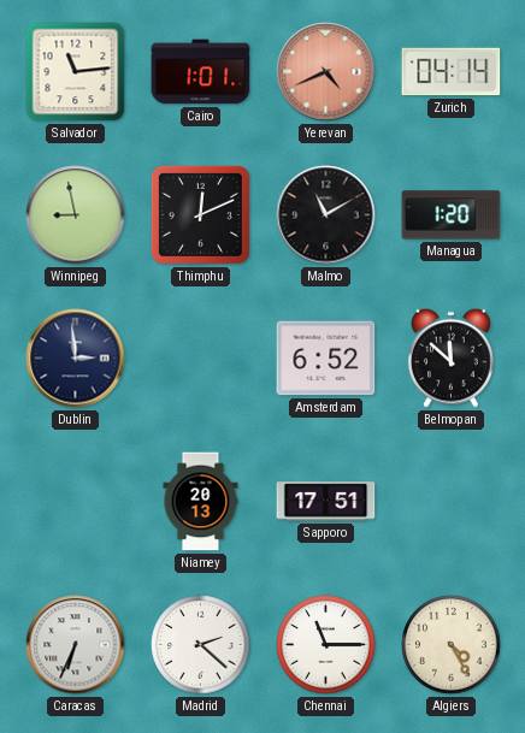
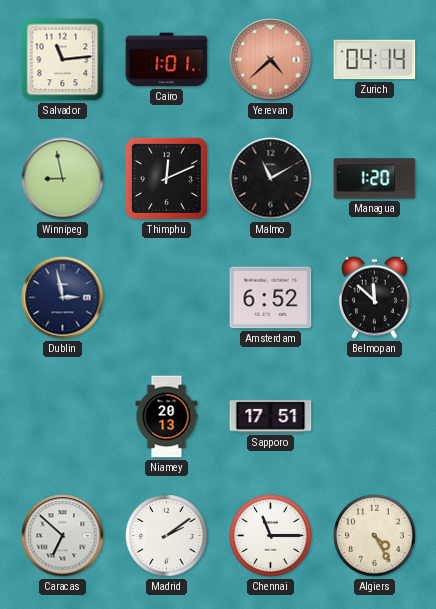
Yerevan: 4:41 -> 4:38
Dublin: 2:59 -> 2:58
Caracas: 6:34 -> 6:52
Madrid: 2:22 -> 2:09
